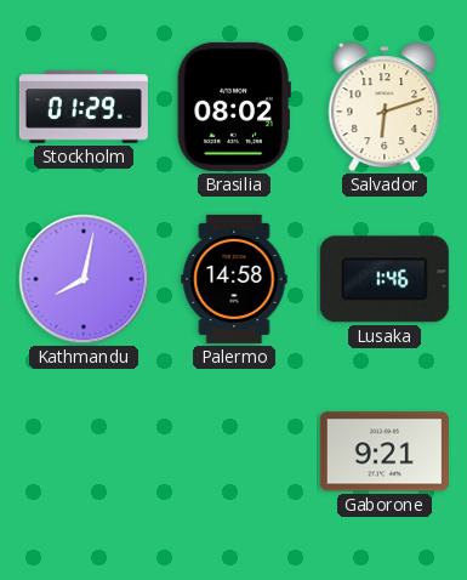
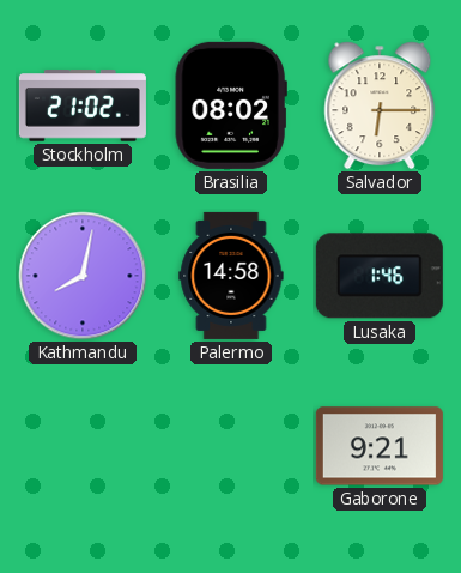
Stockholm: 01:29 -> 21:02
Salvador: 6:12 -> 6:15
